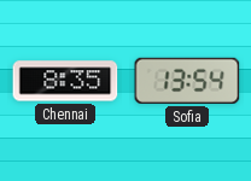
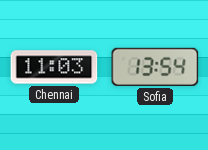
Chennai: 8:35 -> 11:03
